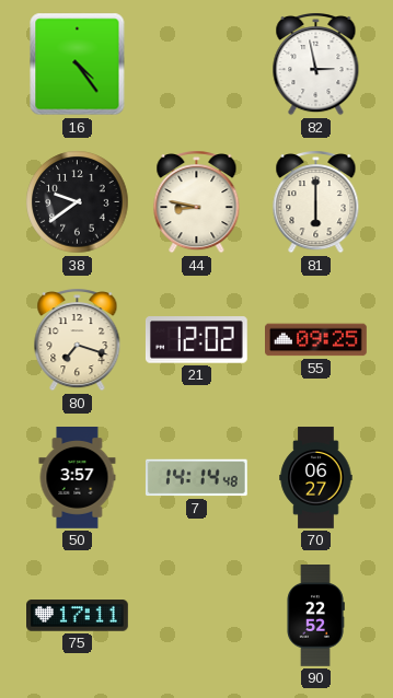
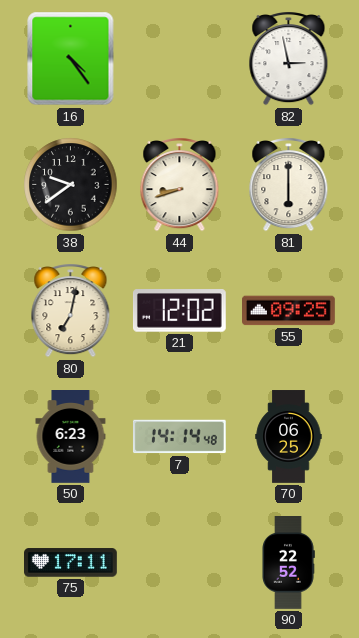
44: 8:47 -> 8:42
80: 7:18 -> 7:02
50: 3:57 -> 6:23
70: 06:27 -> 06:25
